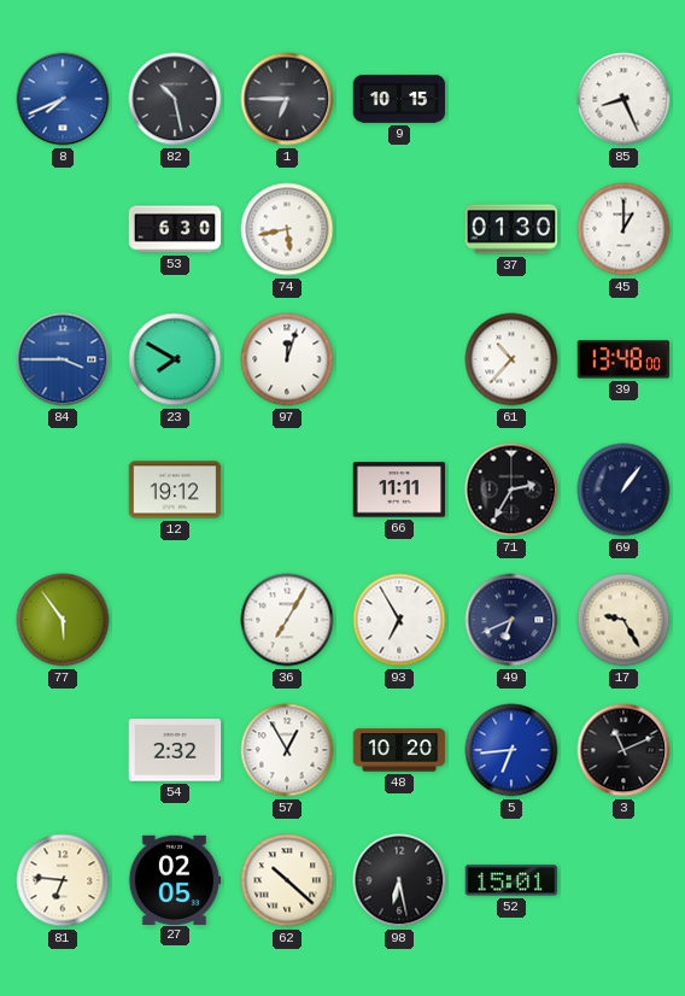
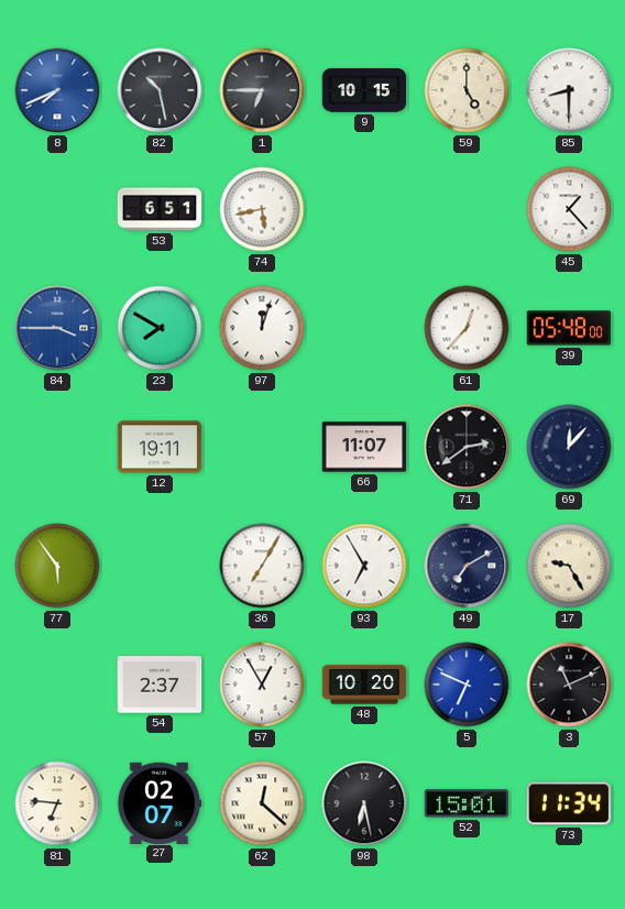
59: none -> 5:00
85: 8:26 -> 8:30
53: 6:30 -> 6:51
37: 01:30 -> none
45: 1:00 -> 1:23
61: 10:37 -> 12:37
39: 13:48 -> 05:48
12: 19:12 -> 19:11
66: 11:11 -> 11:07
71: 2:35 -> 2:39
69: 1:06 -> 12:07
49: 6:41 -> 7:10
54: 2:32 -> 2:37
5: 6:44 -> 6:49
27: 02:05 -> 02:07
62: 10:22 -> 12:22
73: none -> 11:34
